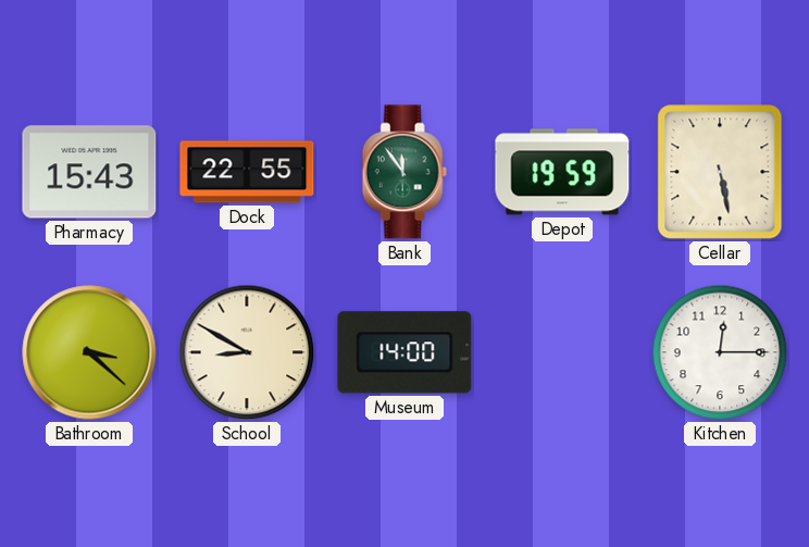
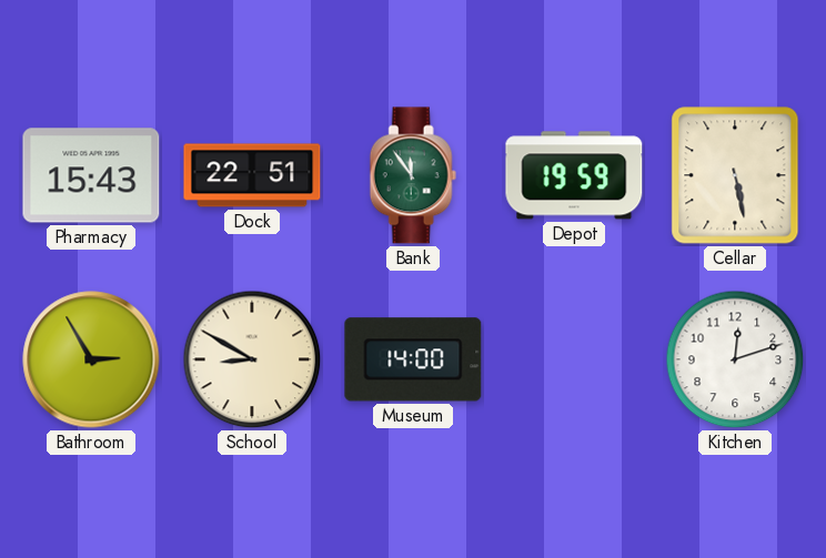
Dock: 22:55 -> 22:51
Bathroom: 3:22 -> 2:55
Kitchen: 12:15 -> 12:12
